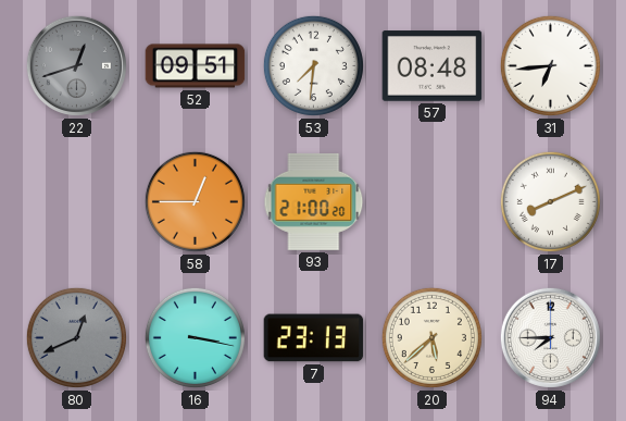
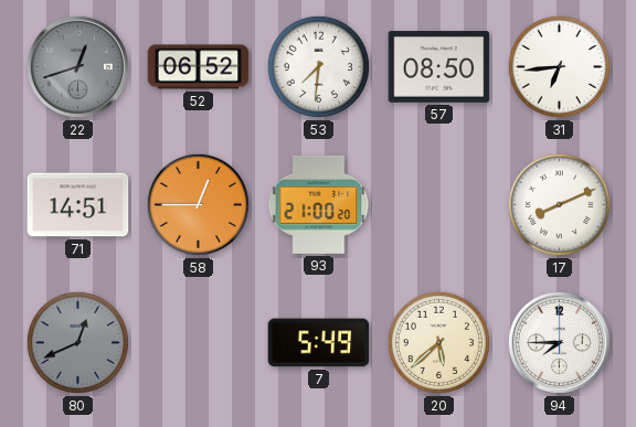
52: 09:51 -> 06:52
57: 08:48 -> 08:50
71: none -> 14:51
16: 3:17 -> none
7: 23:13 -> 5:49
